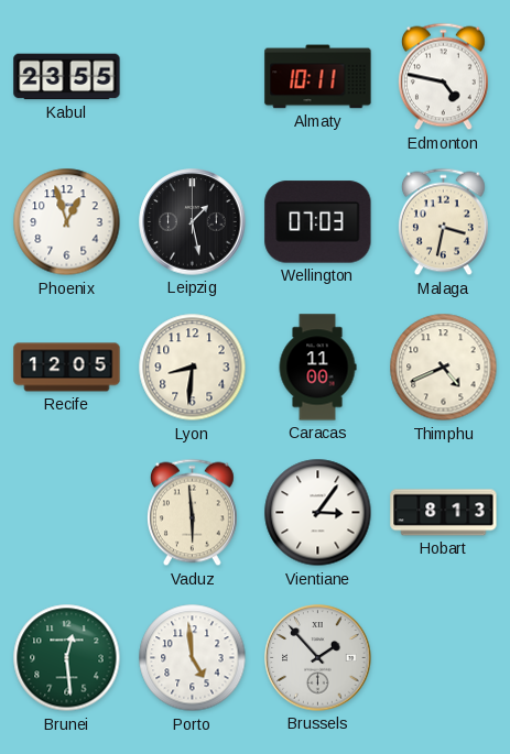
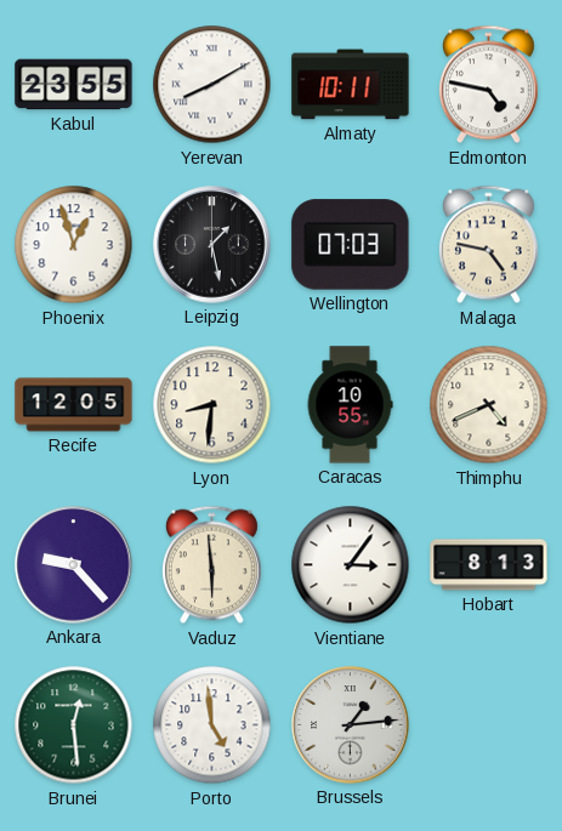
Yerevan: none -> 8:10
Malaga: 3:32 -> 4:47
Caracas: 11:00 -> 10:55
Ankara: none -> 9:23
Brussels: 1:53 -> 1:14
